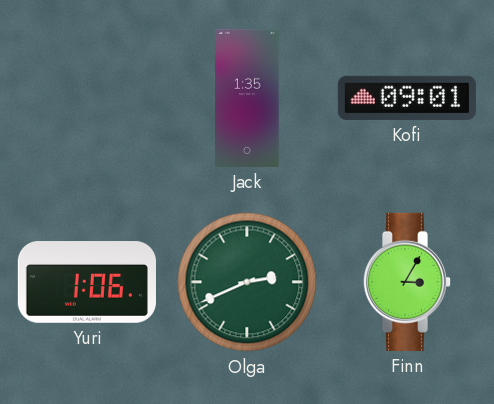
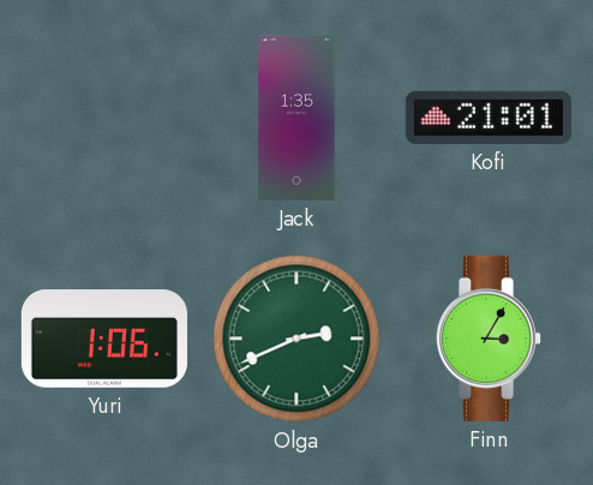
Kofi: 09:01 -> 21:01
